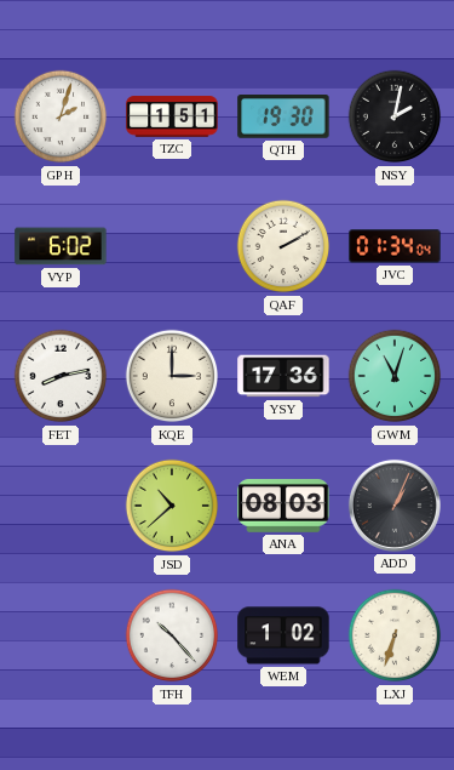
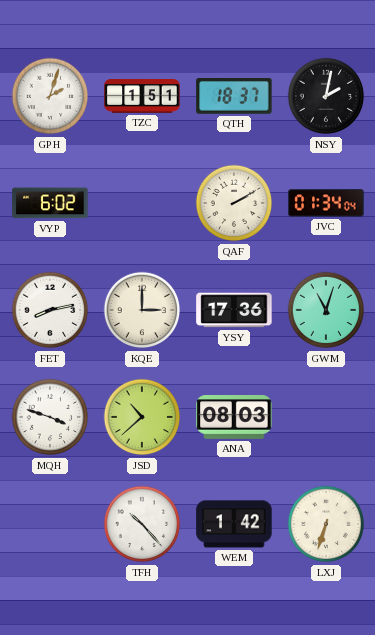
QTH: 19:30 -> 18:37
MQH: none -> 3:48
ADD: 1:04 -> none
WEM: 1:02 -> 1:42
